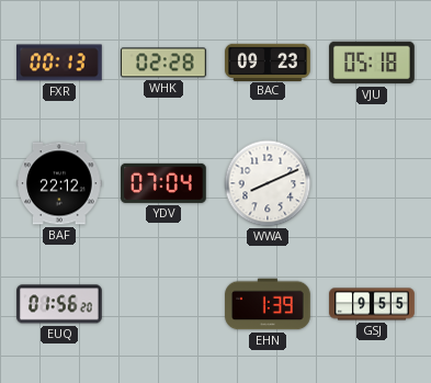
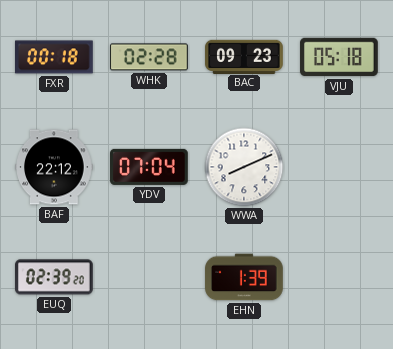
FXR: 00:13 -> 00:18
EUQ: 01:56 -> 02:39
GSJ: 9:55 -> none
